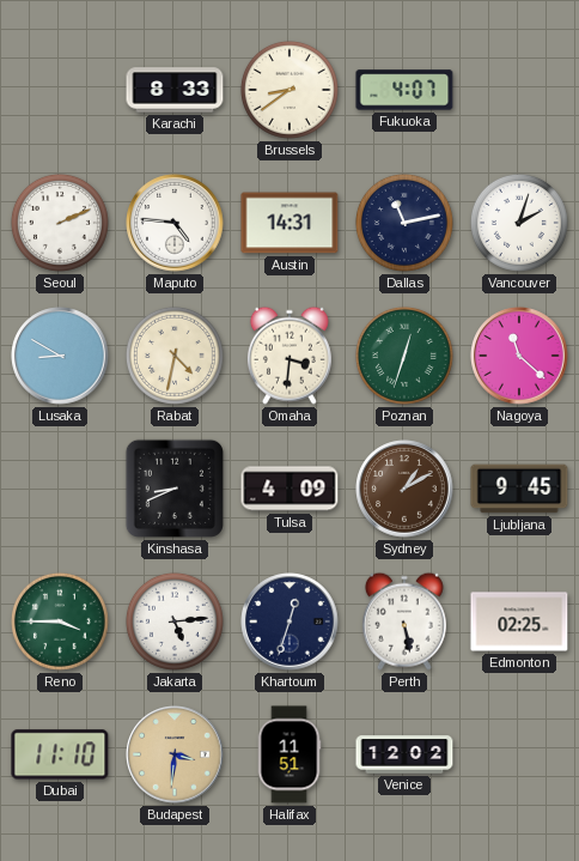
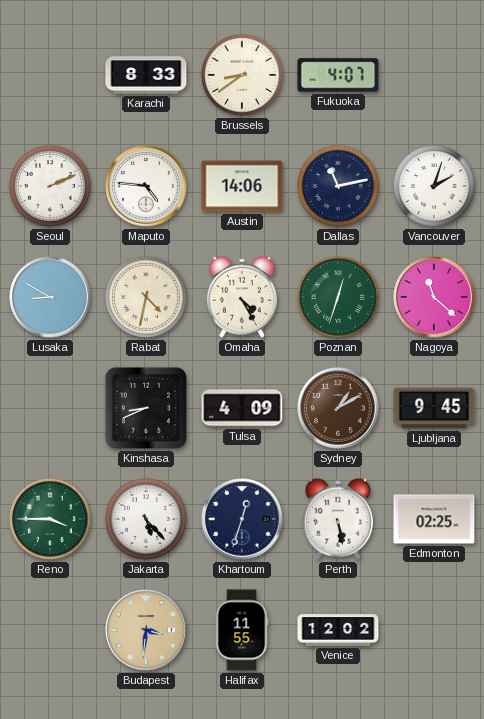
Austin: 14:31 -> 14:06
Omaha: 3:31 -> 4:25
Jakarta: 5:14 -> 5:23
Dubai: 11:10 -> none
Halifax: 11:51 -> 11:55
